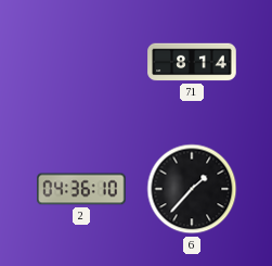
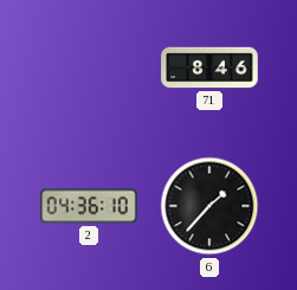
71: 8:14 -> 8:46
